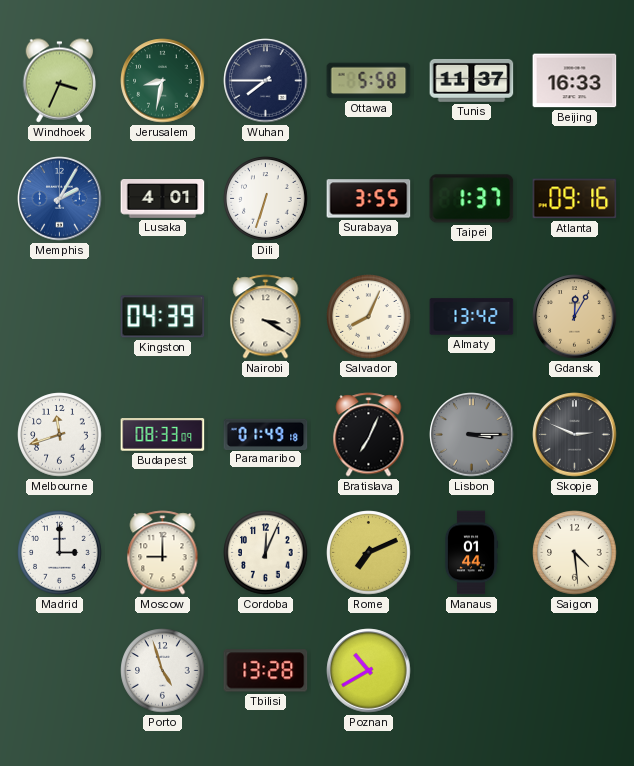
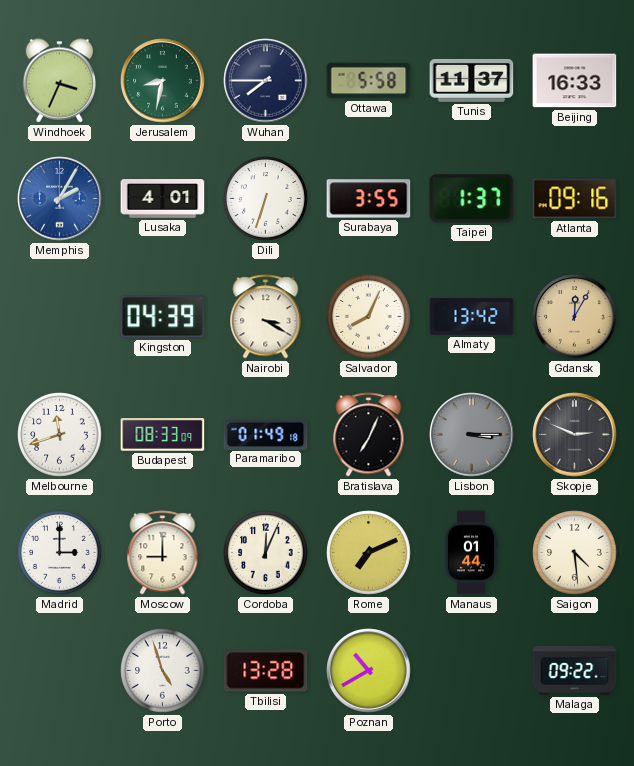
Malaga: none -> 09:22
